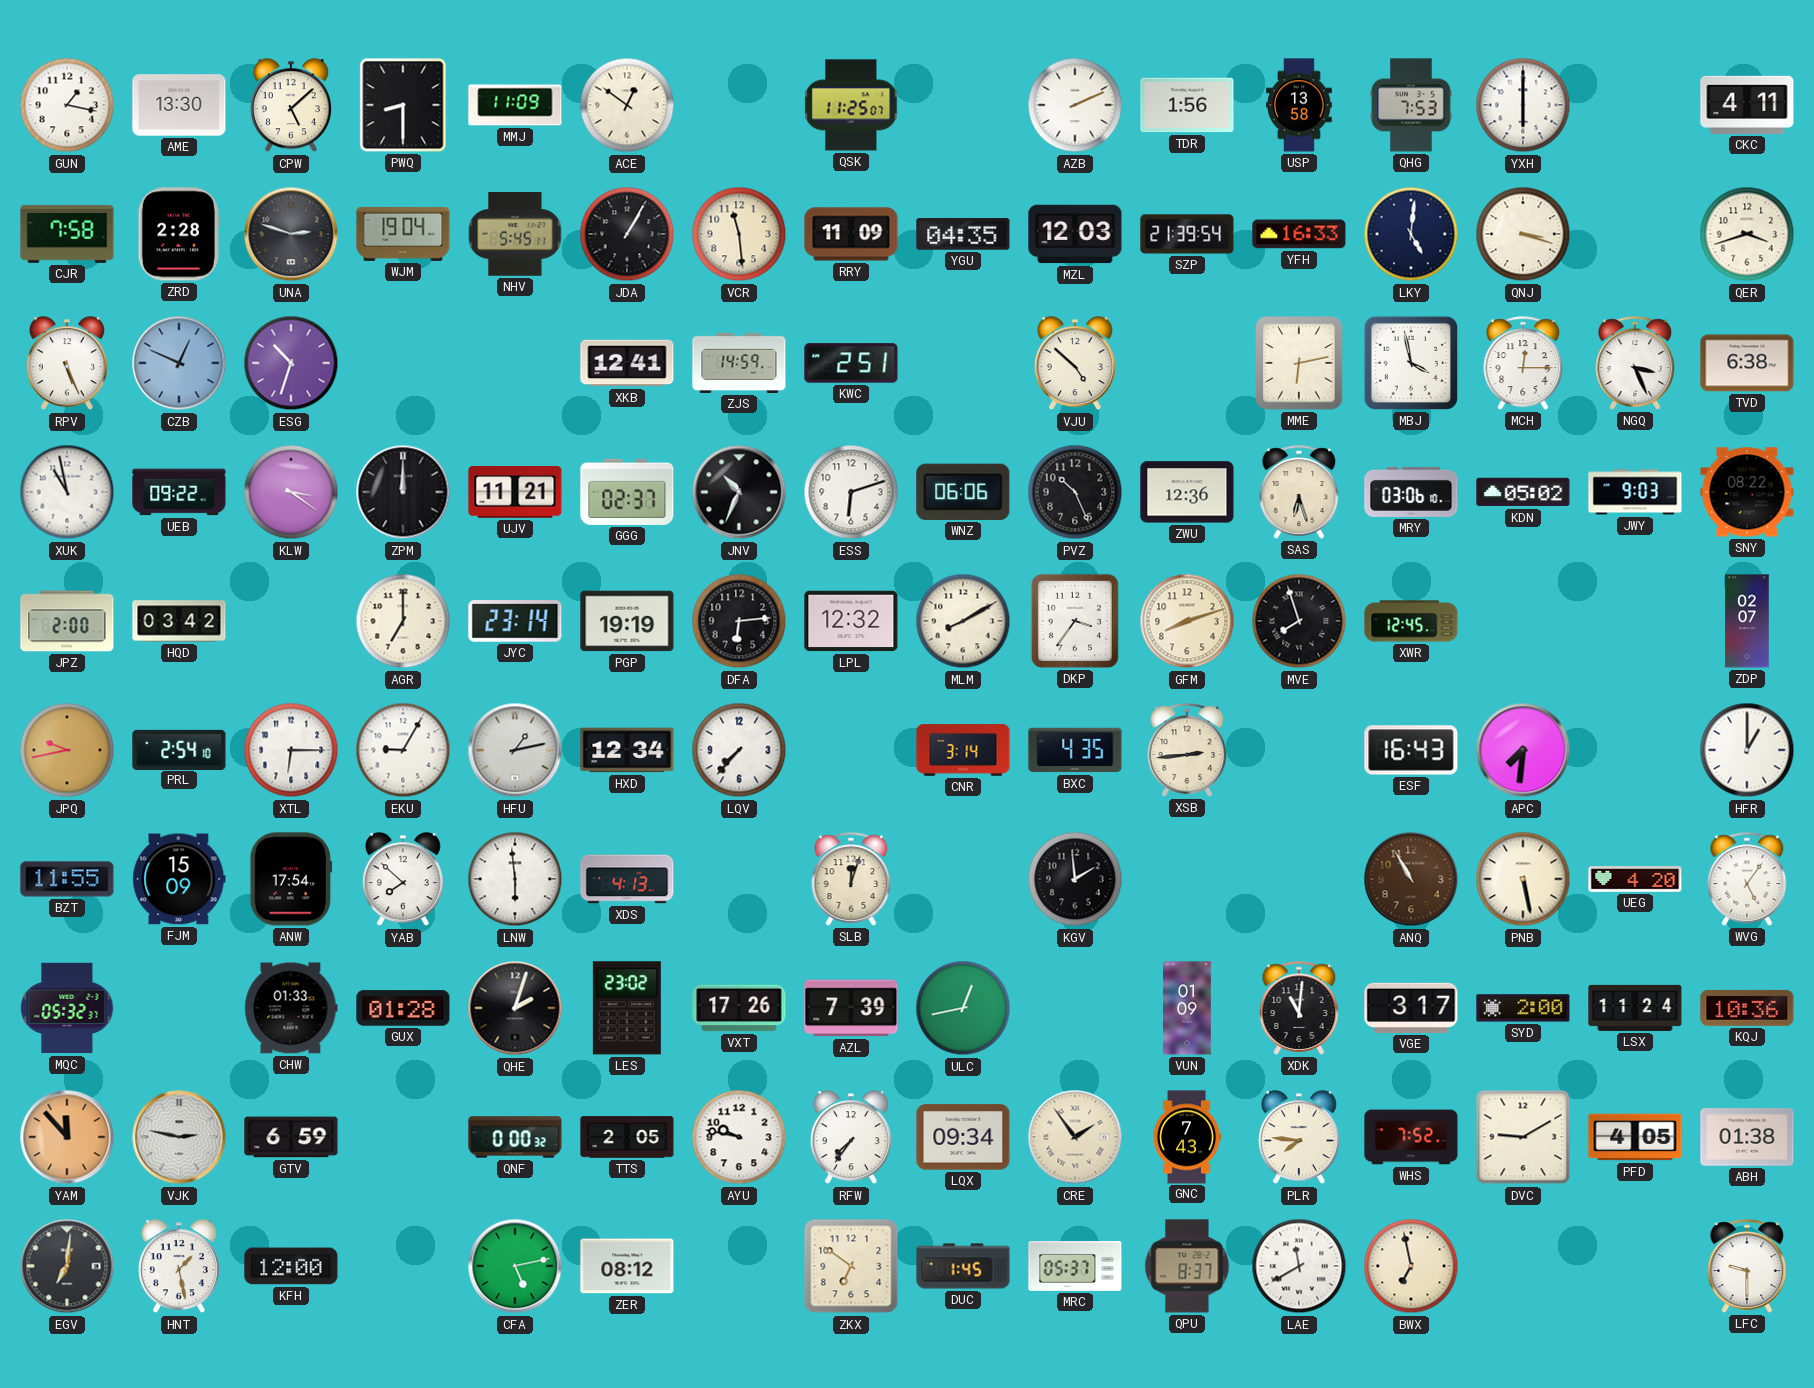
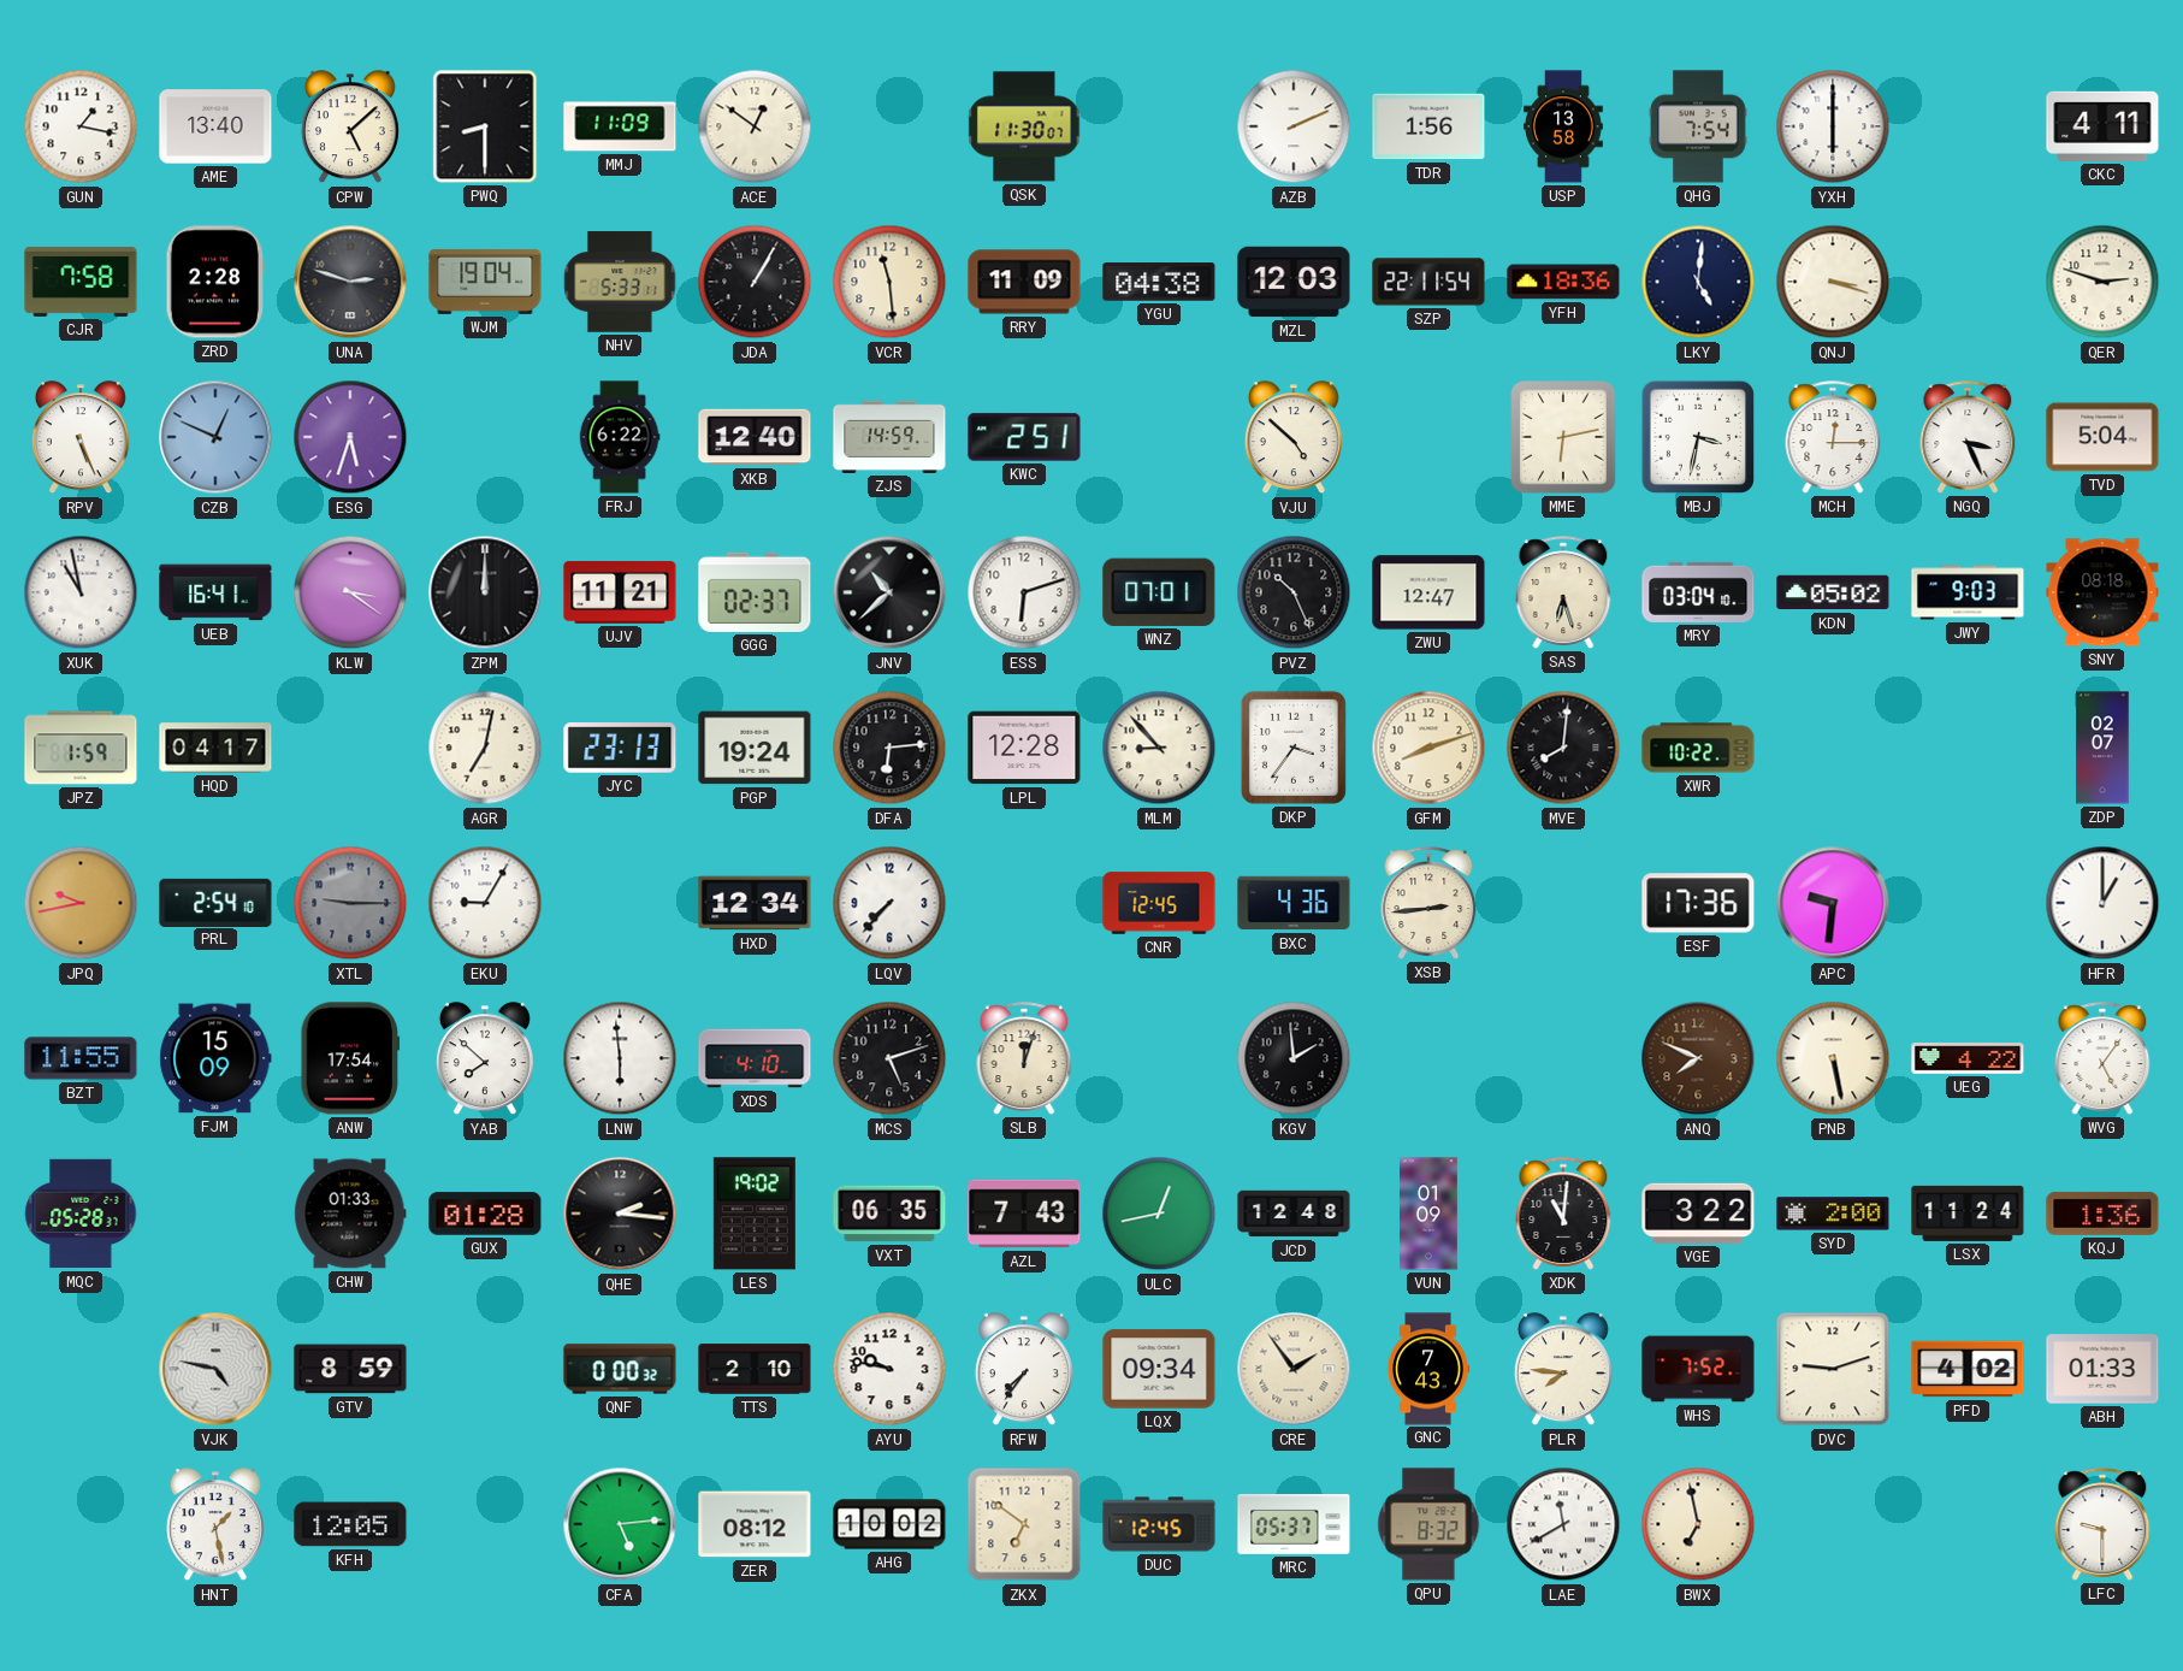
AME: 13:30 -> 13:40
QSK: 11:25 -> 11:30
QHG: 7:53 -> 7:54
NHV: 5:45 -> 5:33
YGU: 04:35 -> 04:38
SZP: 21:39 -> 22:11
YFH: 16:33 -> 18:36
QER: 3:42 -> 2:48
ESG: 10:33 -> 5:33
FRJ: none -> 6:22
XKB: 12:41 -> 12:40
MBJ: 3:58 -> 3:32
TVD: 6:38 -> 5:04
UEB: 09:22 -> 16:41
JNV: 10:34 -> 10:38
WNZ: 06:06 -> 07:01
ZWU: 12:36 -> 12:47
MRY: 03:06 -> 03:04
SNY: 08:22 -> 08:18
JPZ: 2:00 -> 1:59
HQD: 03:42 -> 04:17
AGR: 7:00 -> 7:02
JYC: 23:14 -> 23:13
PGP: 19:19 -> 19:24
LPL: 12:32 -> 12:28
MLM: 8:10 -> 8:53
MVE: 7:57 -> 8:01
XWR: 12:45 -> 10:22
XTL: 6:15 -> 9:15
XTL dial: white -> grey
HFU: 1:13 -> none
CNR: 3:14 -> 12:45
BXC: 4:35 -> 4:36
ESF: 16:43 -> 17:36
APC: 7:31 -> 9:31
XDS: 4:13 -> 4:10
MCS: none -> 5:12
ANQ: 10:55 -> 7:49
UEG: 4:20 -> 4:22
MQC: 05:32 -> 05:28
QHE: 2:03 -> 2:16
LES: 23:02 -> 19:02
VXT: 17:26 -> 06:35
AZL: 7:39 -> 7:43
JCD: none -> 12:48
VGE: 3:17 -> 3:22
KQJ: 10:36 -> 1:36
YAM: 11:53 -> none
VJK: 2:47 -> 4:47
GTV: 6:59 -> 8:59
TTS: 2:05 -> 2:10
DVC: 9:10 -> 9:12
PFD: 4:05 -> 4:02
ABH: 01:38 -> 01:33
EGV: 7:01 -> none
KFH: 12:00 -> 12:05
CFA: 5:13 -> 5:14
AHG: none -> 10:02
DUC: 1:45 -> 12:45
QPU: 8:37 -> 8:32
